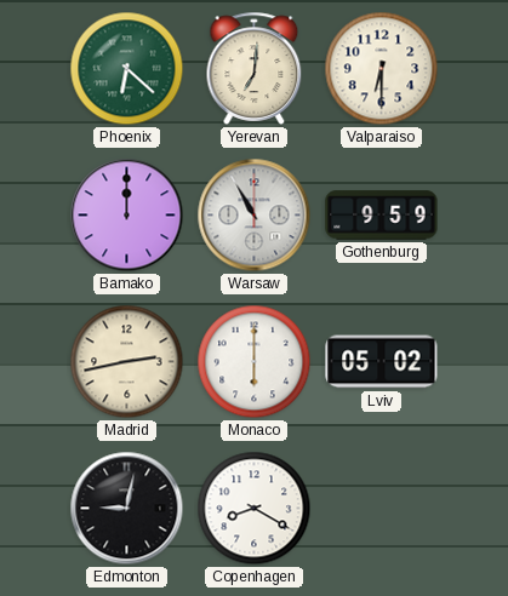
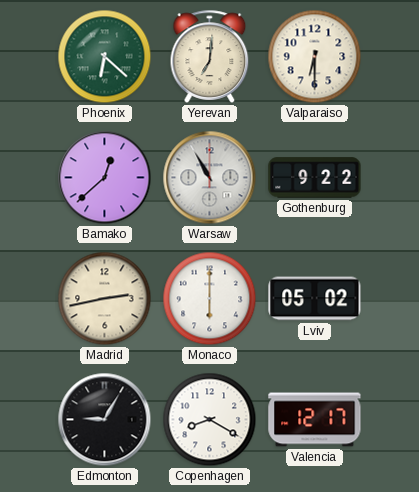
Bamako: 12:00 -> 12:38
Gothenburg: 9:59 -> 9:22
Edmonton: 9:02 -> 9:05
Valencia: none -> 12:17
